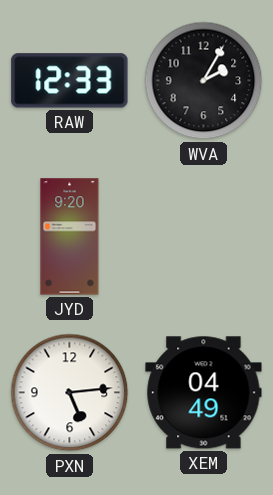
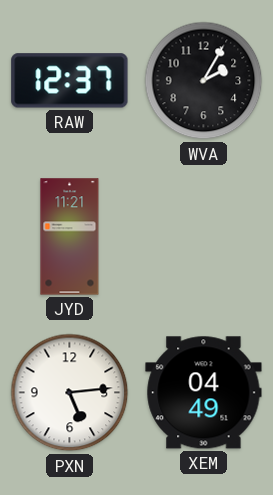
RAW: 12:33 -> 12:37
JYD: 9:20 -> 11:21
